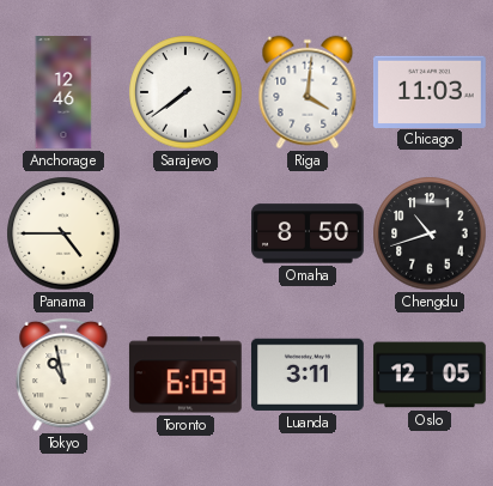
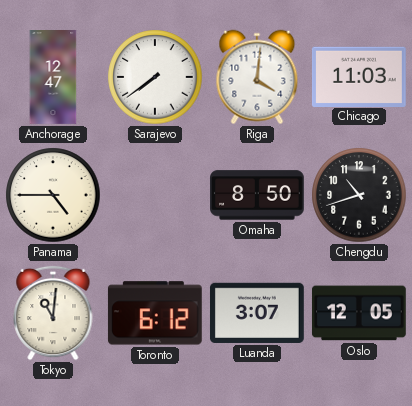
Anchorage: 12:46 -> 12:47
Tokyo: 10:58 -> 11:01
Toronto: 6:09 -> 6:12
Luanda: 3:11 -> 3:07
